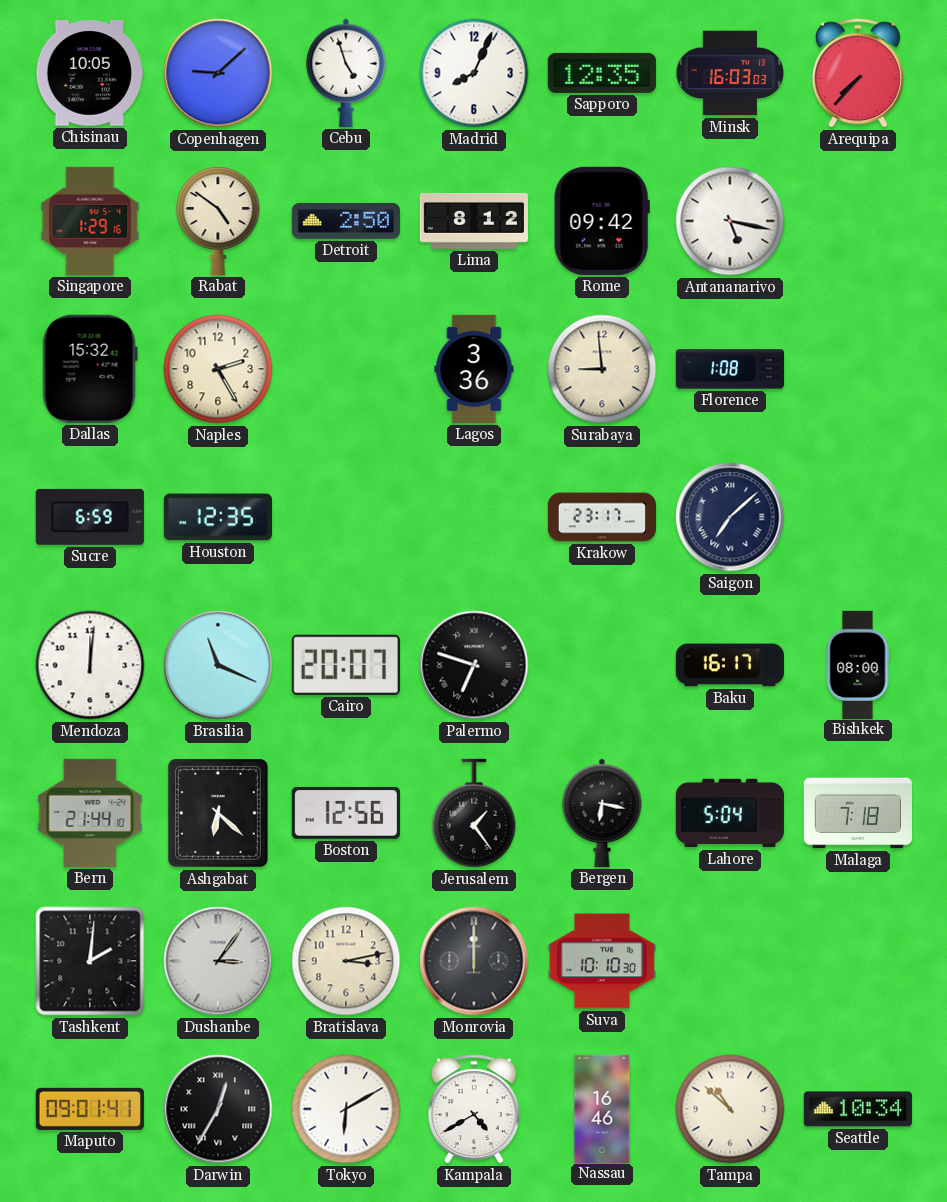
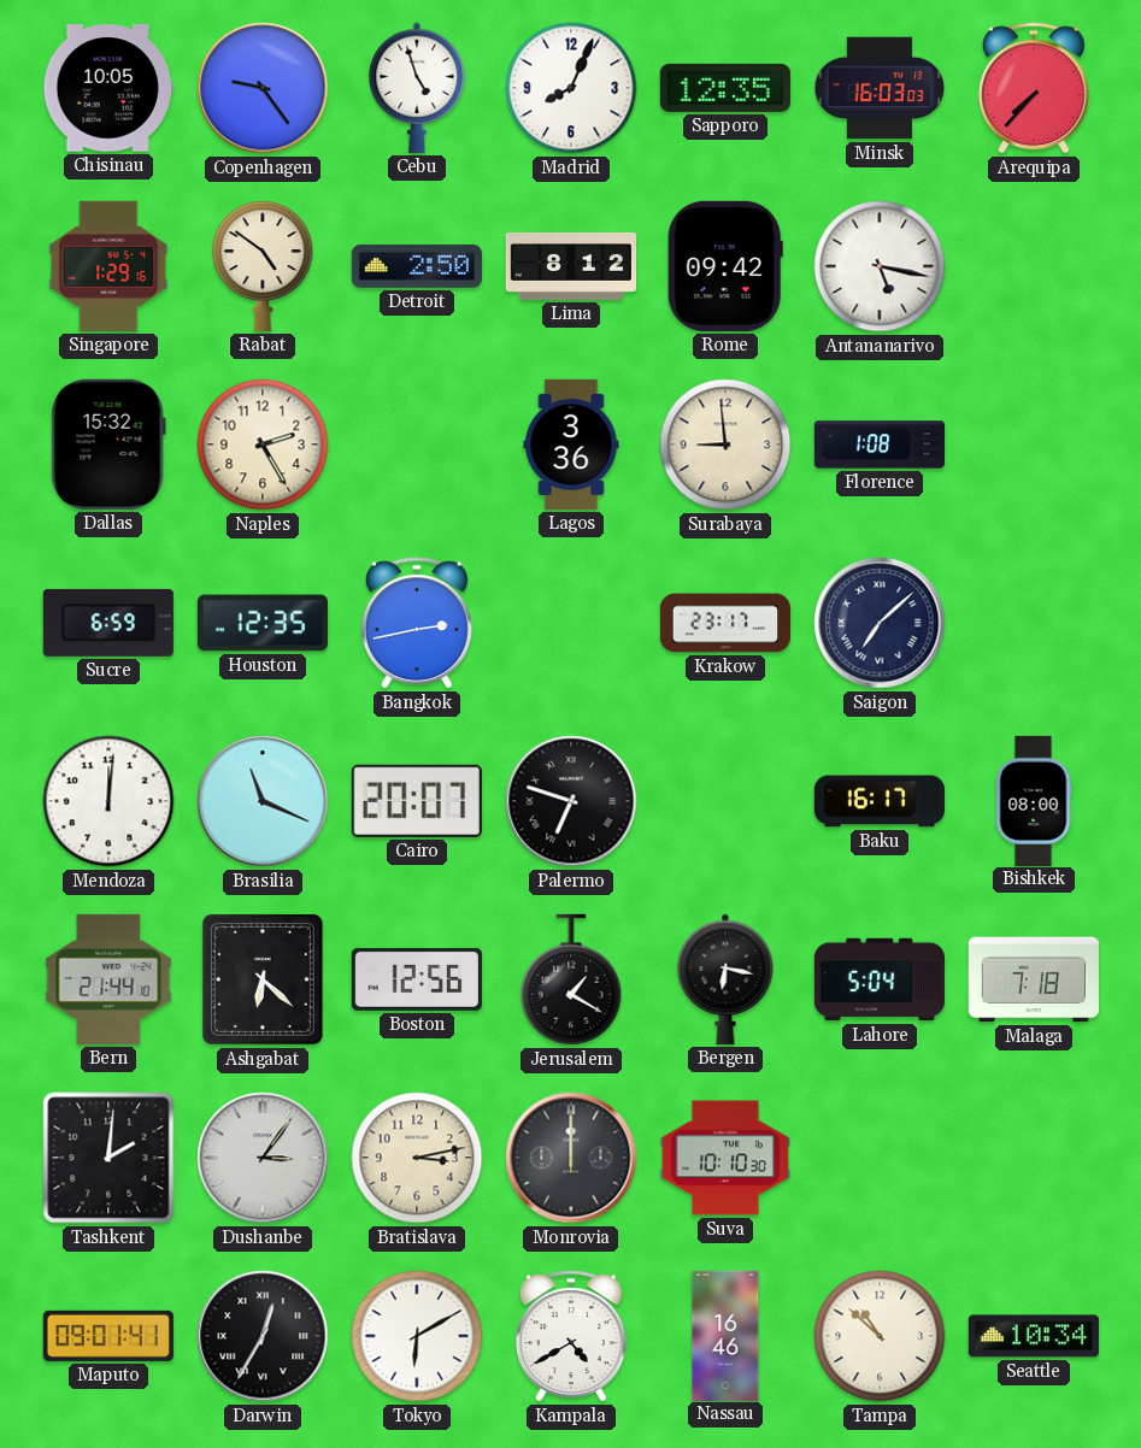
Copenhagen: 9:08 -> 9:24
Bangkok: none -> 2:43
Jerusalem: 1:24 -> 1:20
